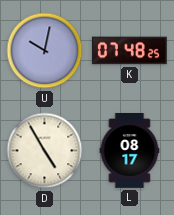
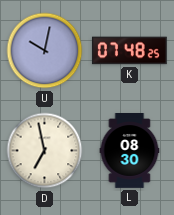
D: 4:55 -> 6:58
L: 08:17 -> 08:30
